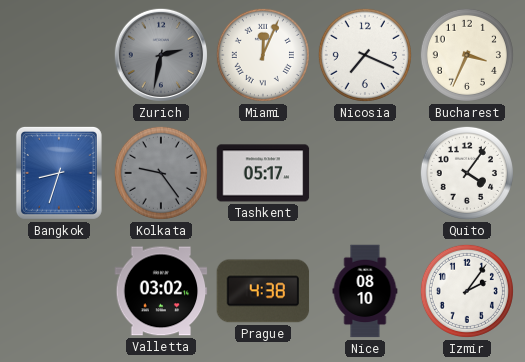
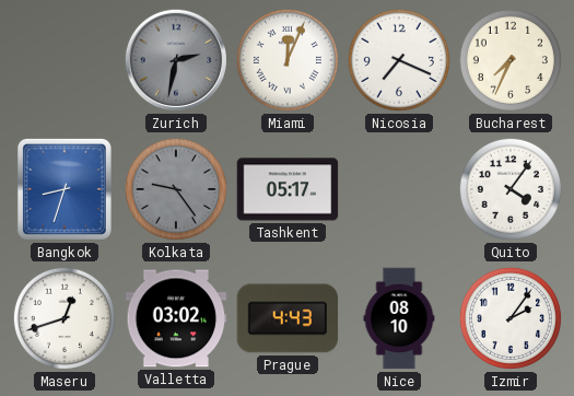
Bucharest: 3:34 -> 7:34
Maseru: none -> 12:42
Prague: 4:38 -> 4:43
